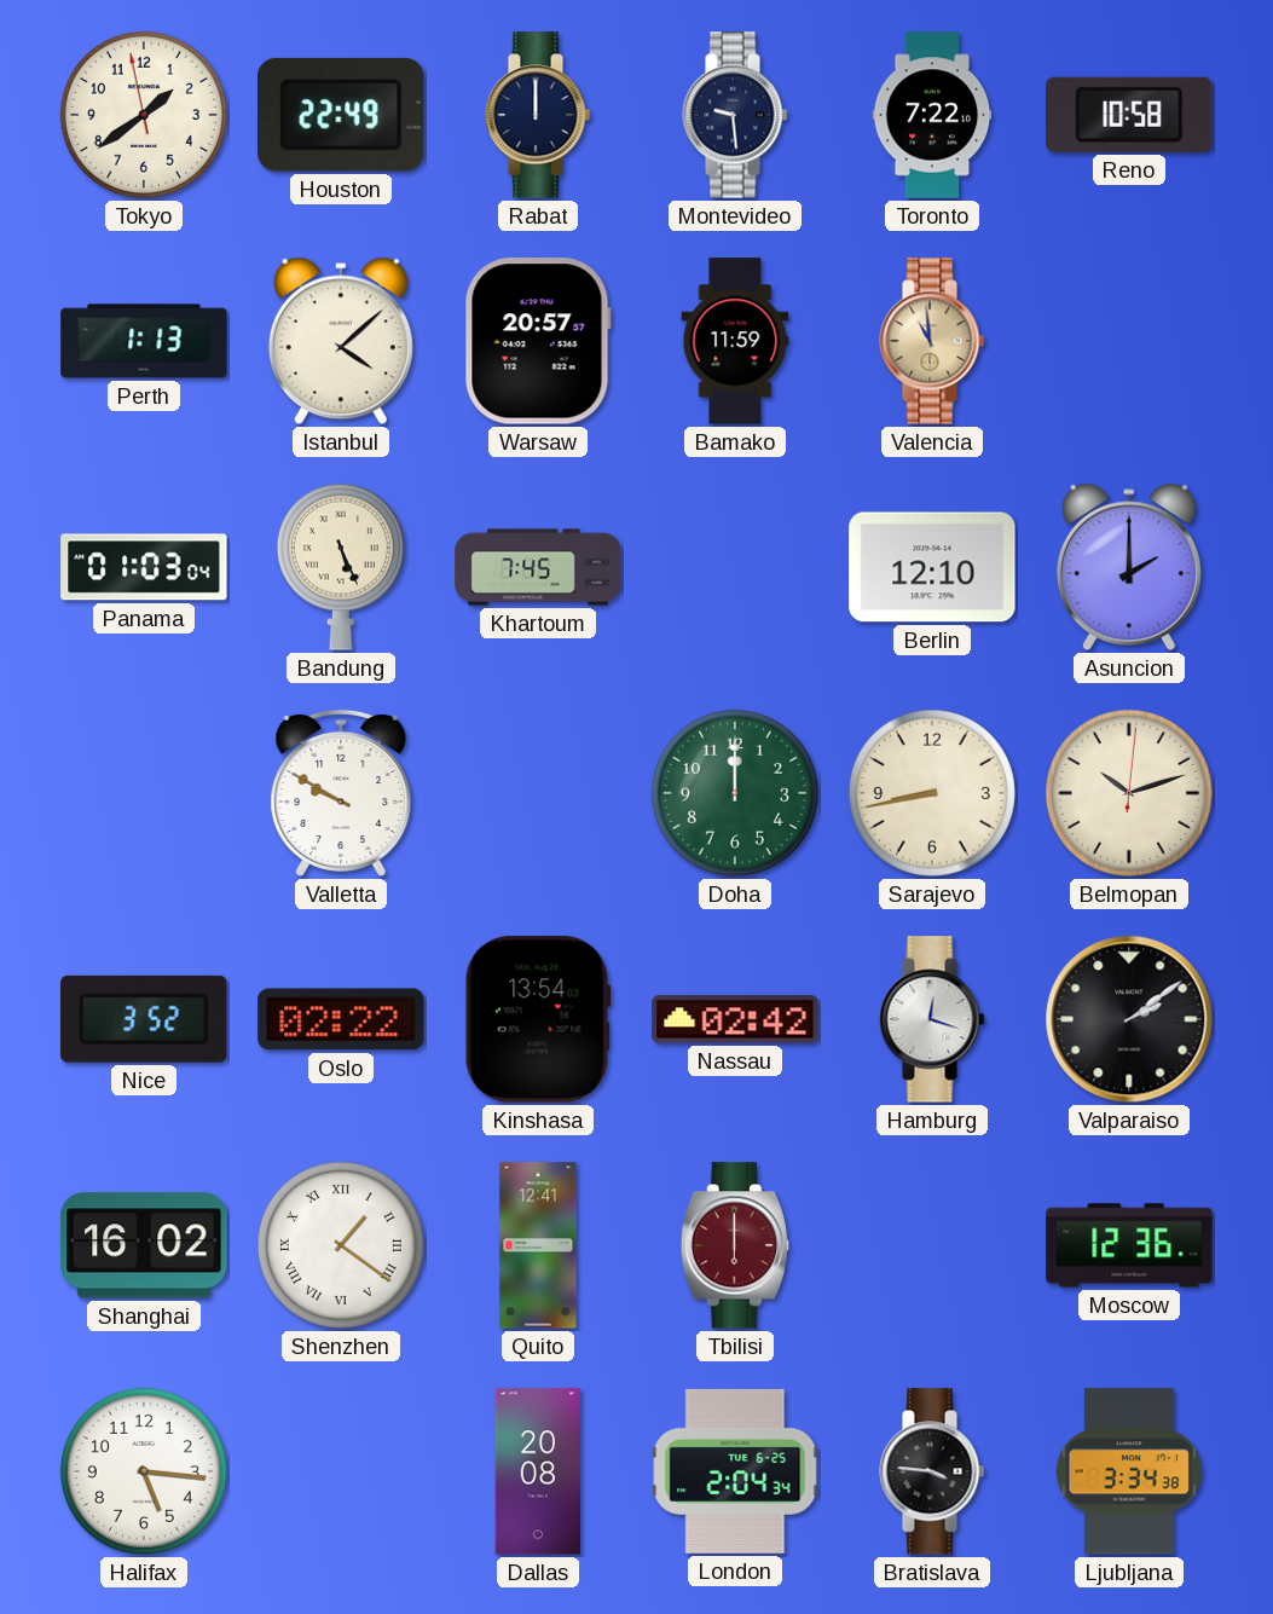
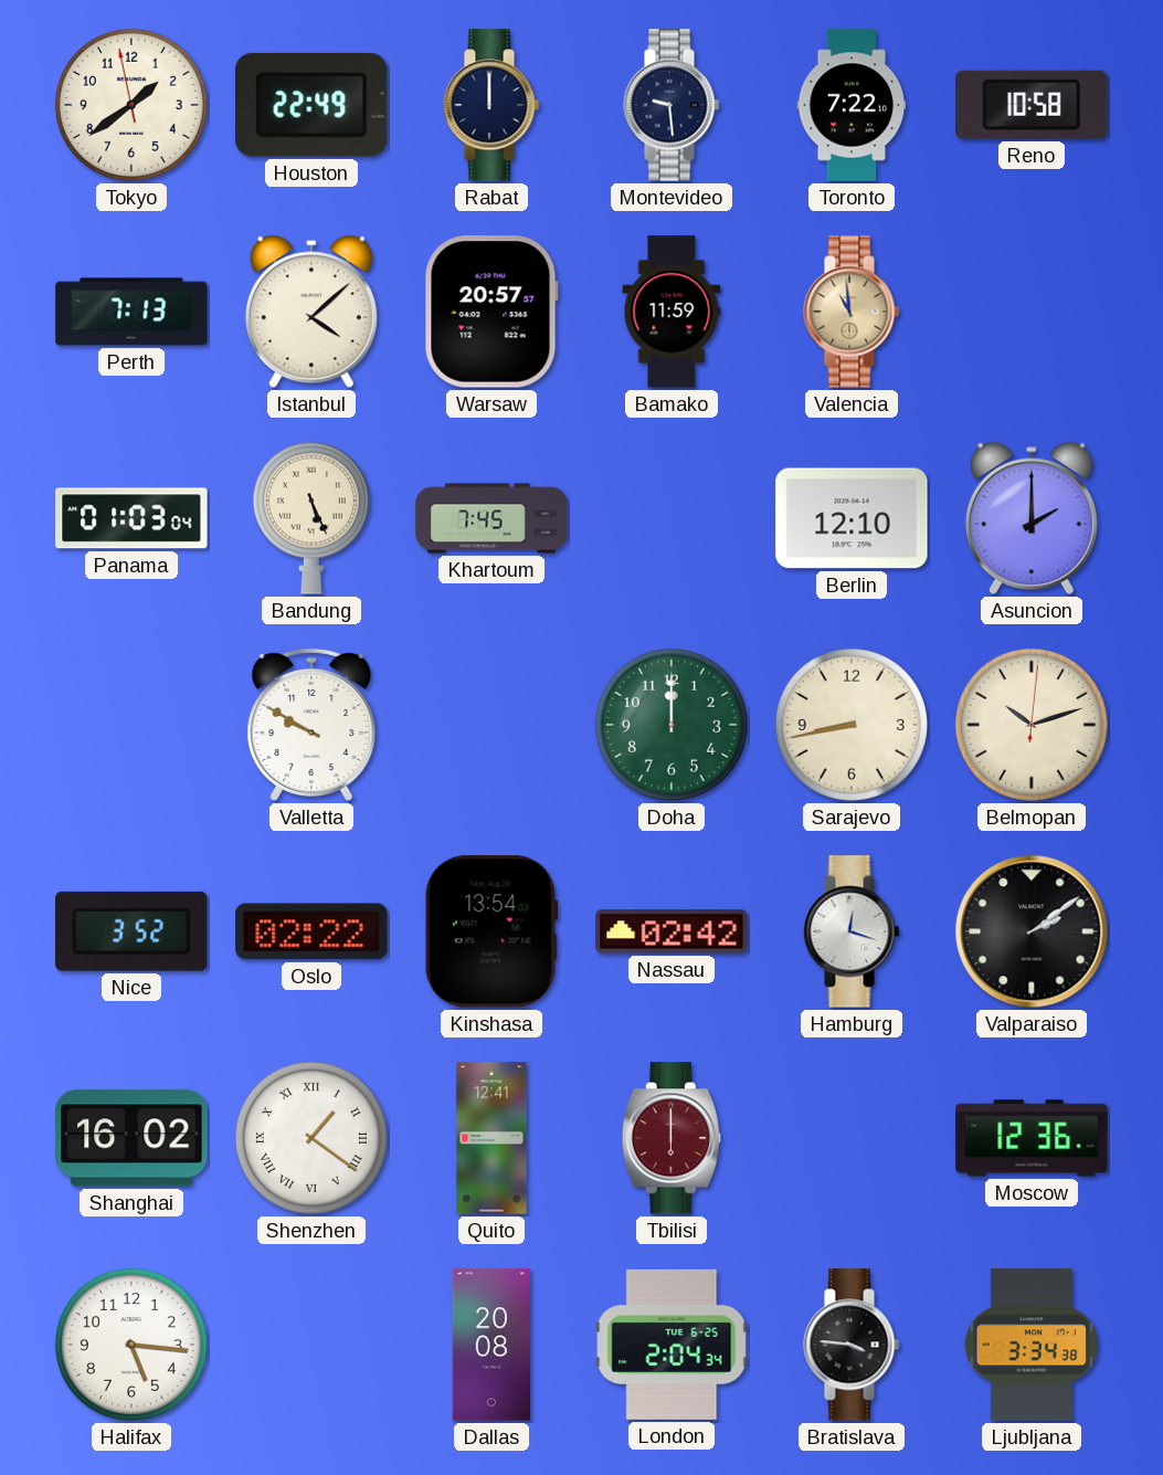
Perth: 1:13 -> 7:13
